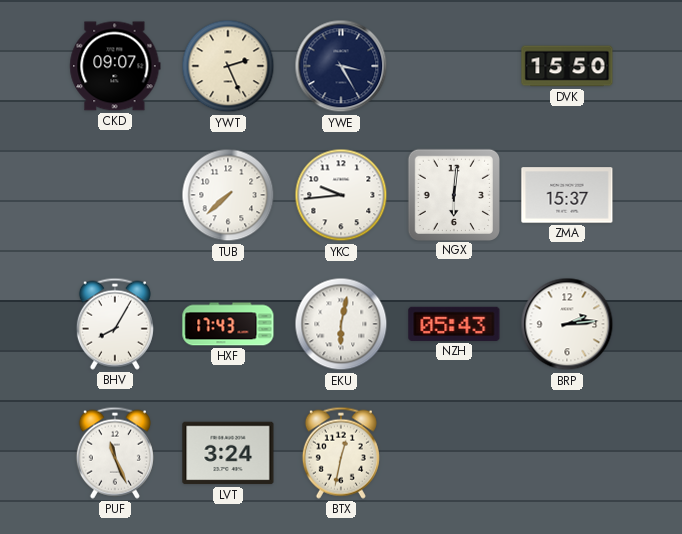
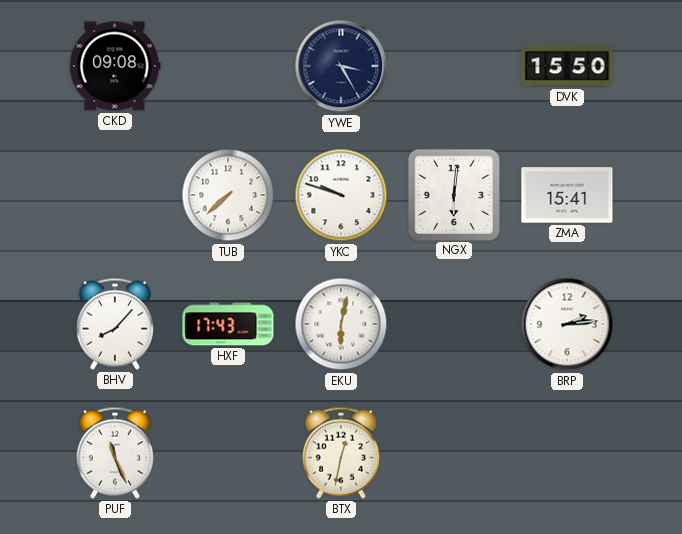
CKD: 09:07 -> 09:08
YWT: 2:26 -> none
YKC: 9:44 -> 9:48
ZMA: 15:37 -> 15:41
BHV: 8:05 -> 8:07
NZH: 05:43 -> none
LVT: 3:24 -> none
